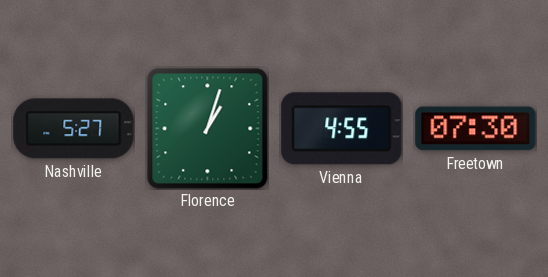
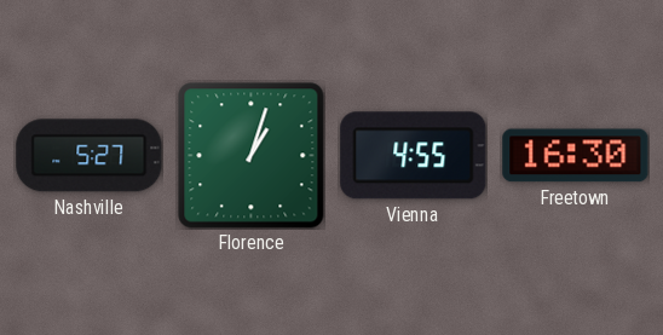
Freetown: 07:30 -> 16:30
